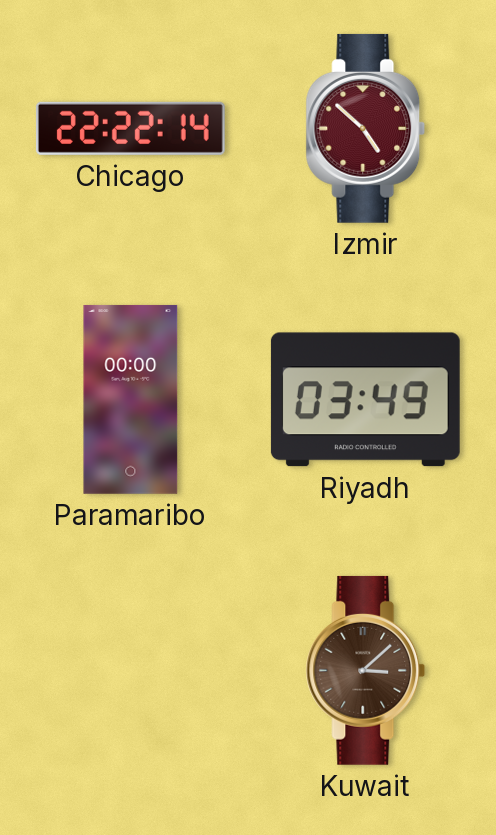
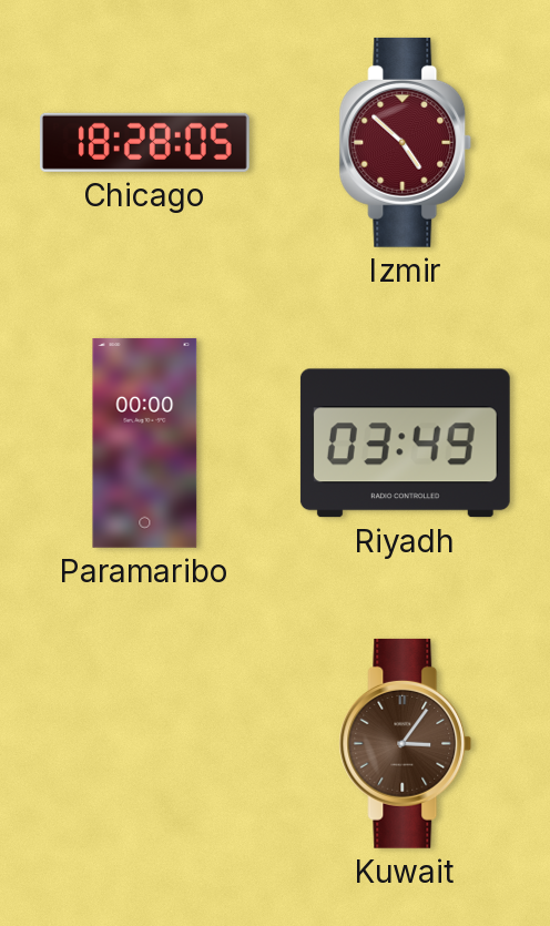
Chicago: 22:22 -> 18:28
Kuwait: 3:08 -> 3:06
